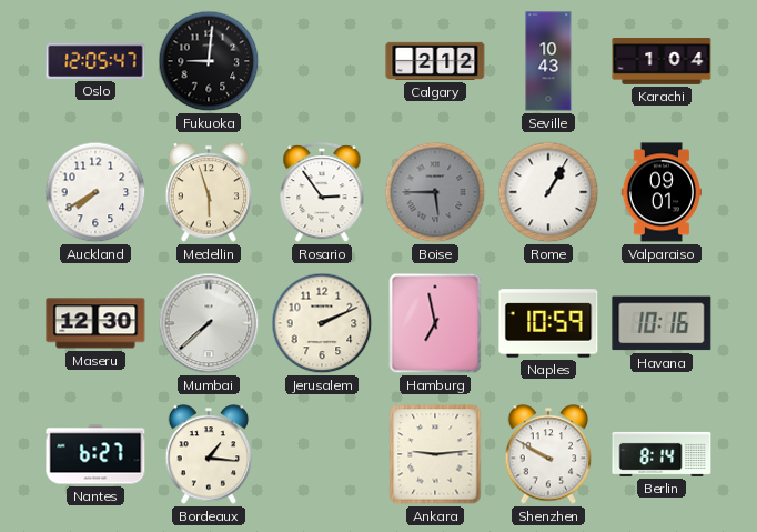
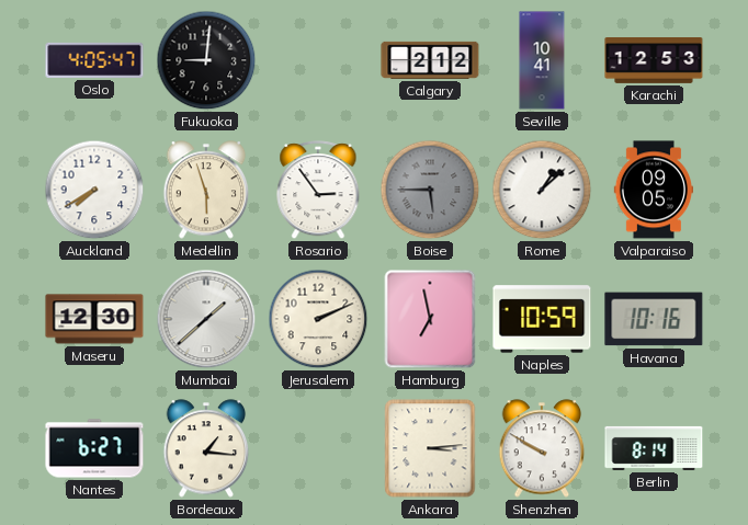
Oslo: 12:05 -> 4:05
Seville: 10:43 -> 10:41
Karachi: 1:04 -> 12:53
Rome: 1:05 -> 1:08
Valparaiso: 09:01 -> 09:05
Mumbai: 7:38 -> 1:38
Ankara: 9:14 -> 3:14
